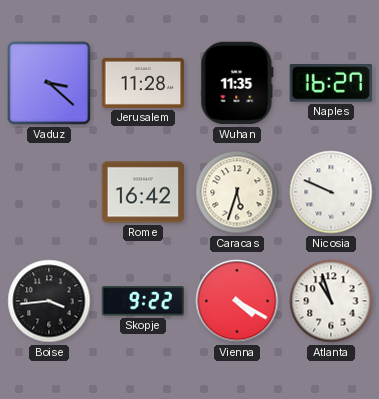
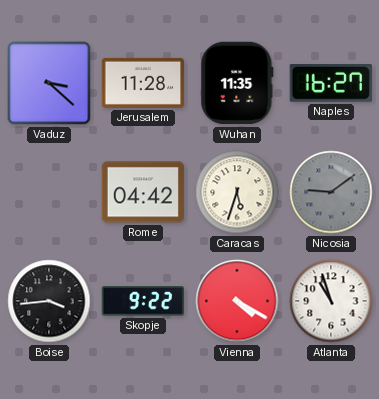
Rome: 16:42 -> 04:42
Nicosia: 9:49 -> 9:09
Nicosia dial: white -> grey
